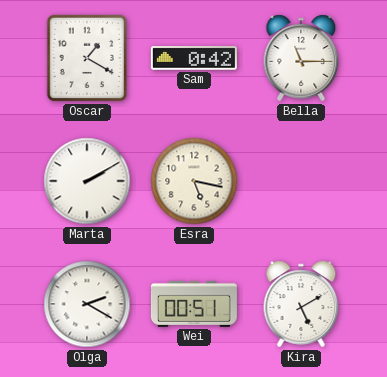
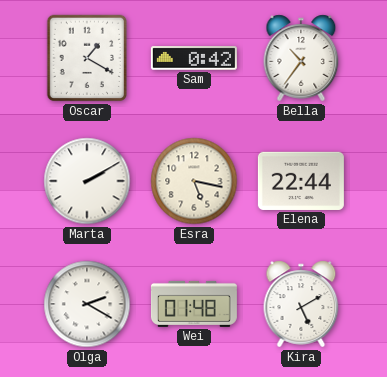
Bella: 11:15 -> 10:36
Elena: none -> 22:44
Wei: 00:51 -> 01:48
